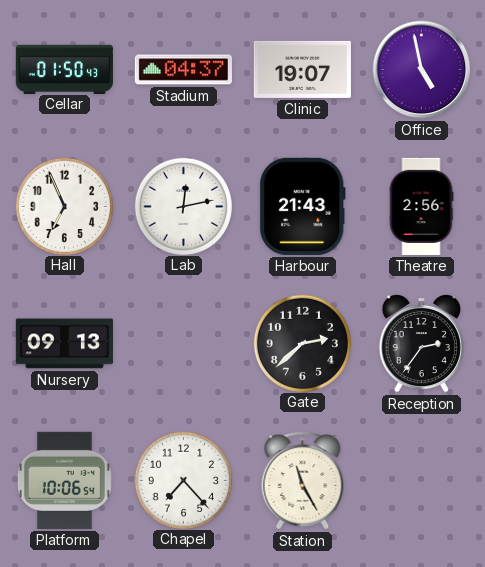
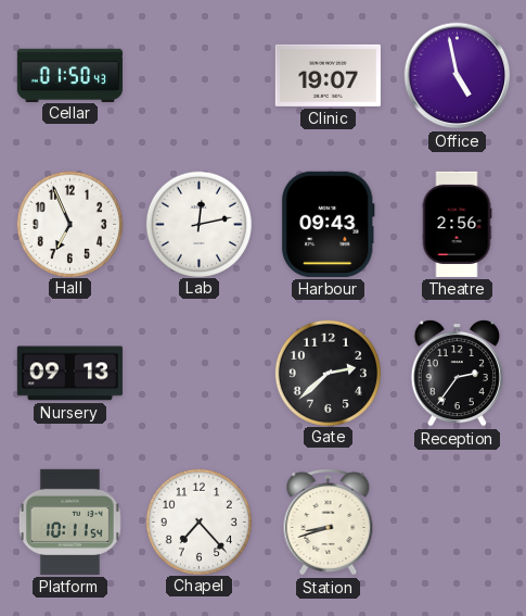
Stadium: 04:37 -> none
Harbour: 21:43 -> 09:43
Platform: 10:06 -> 10:11
Station: 11:25 -> 8:42
